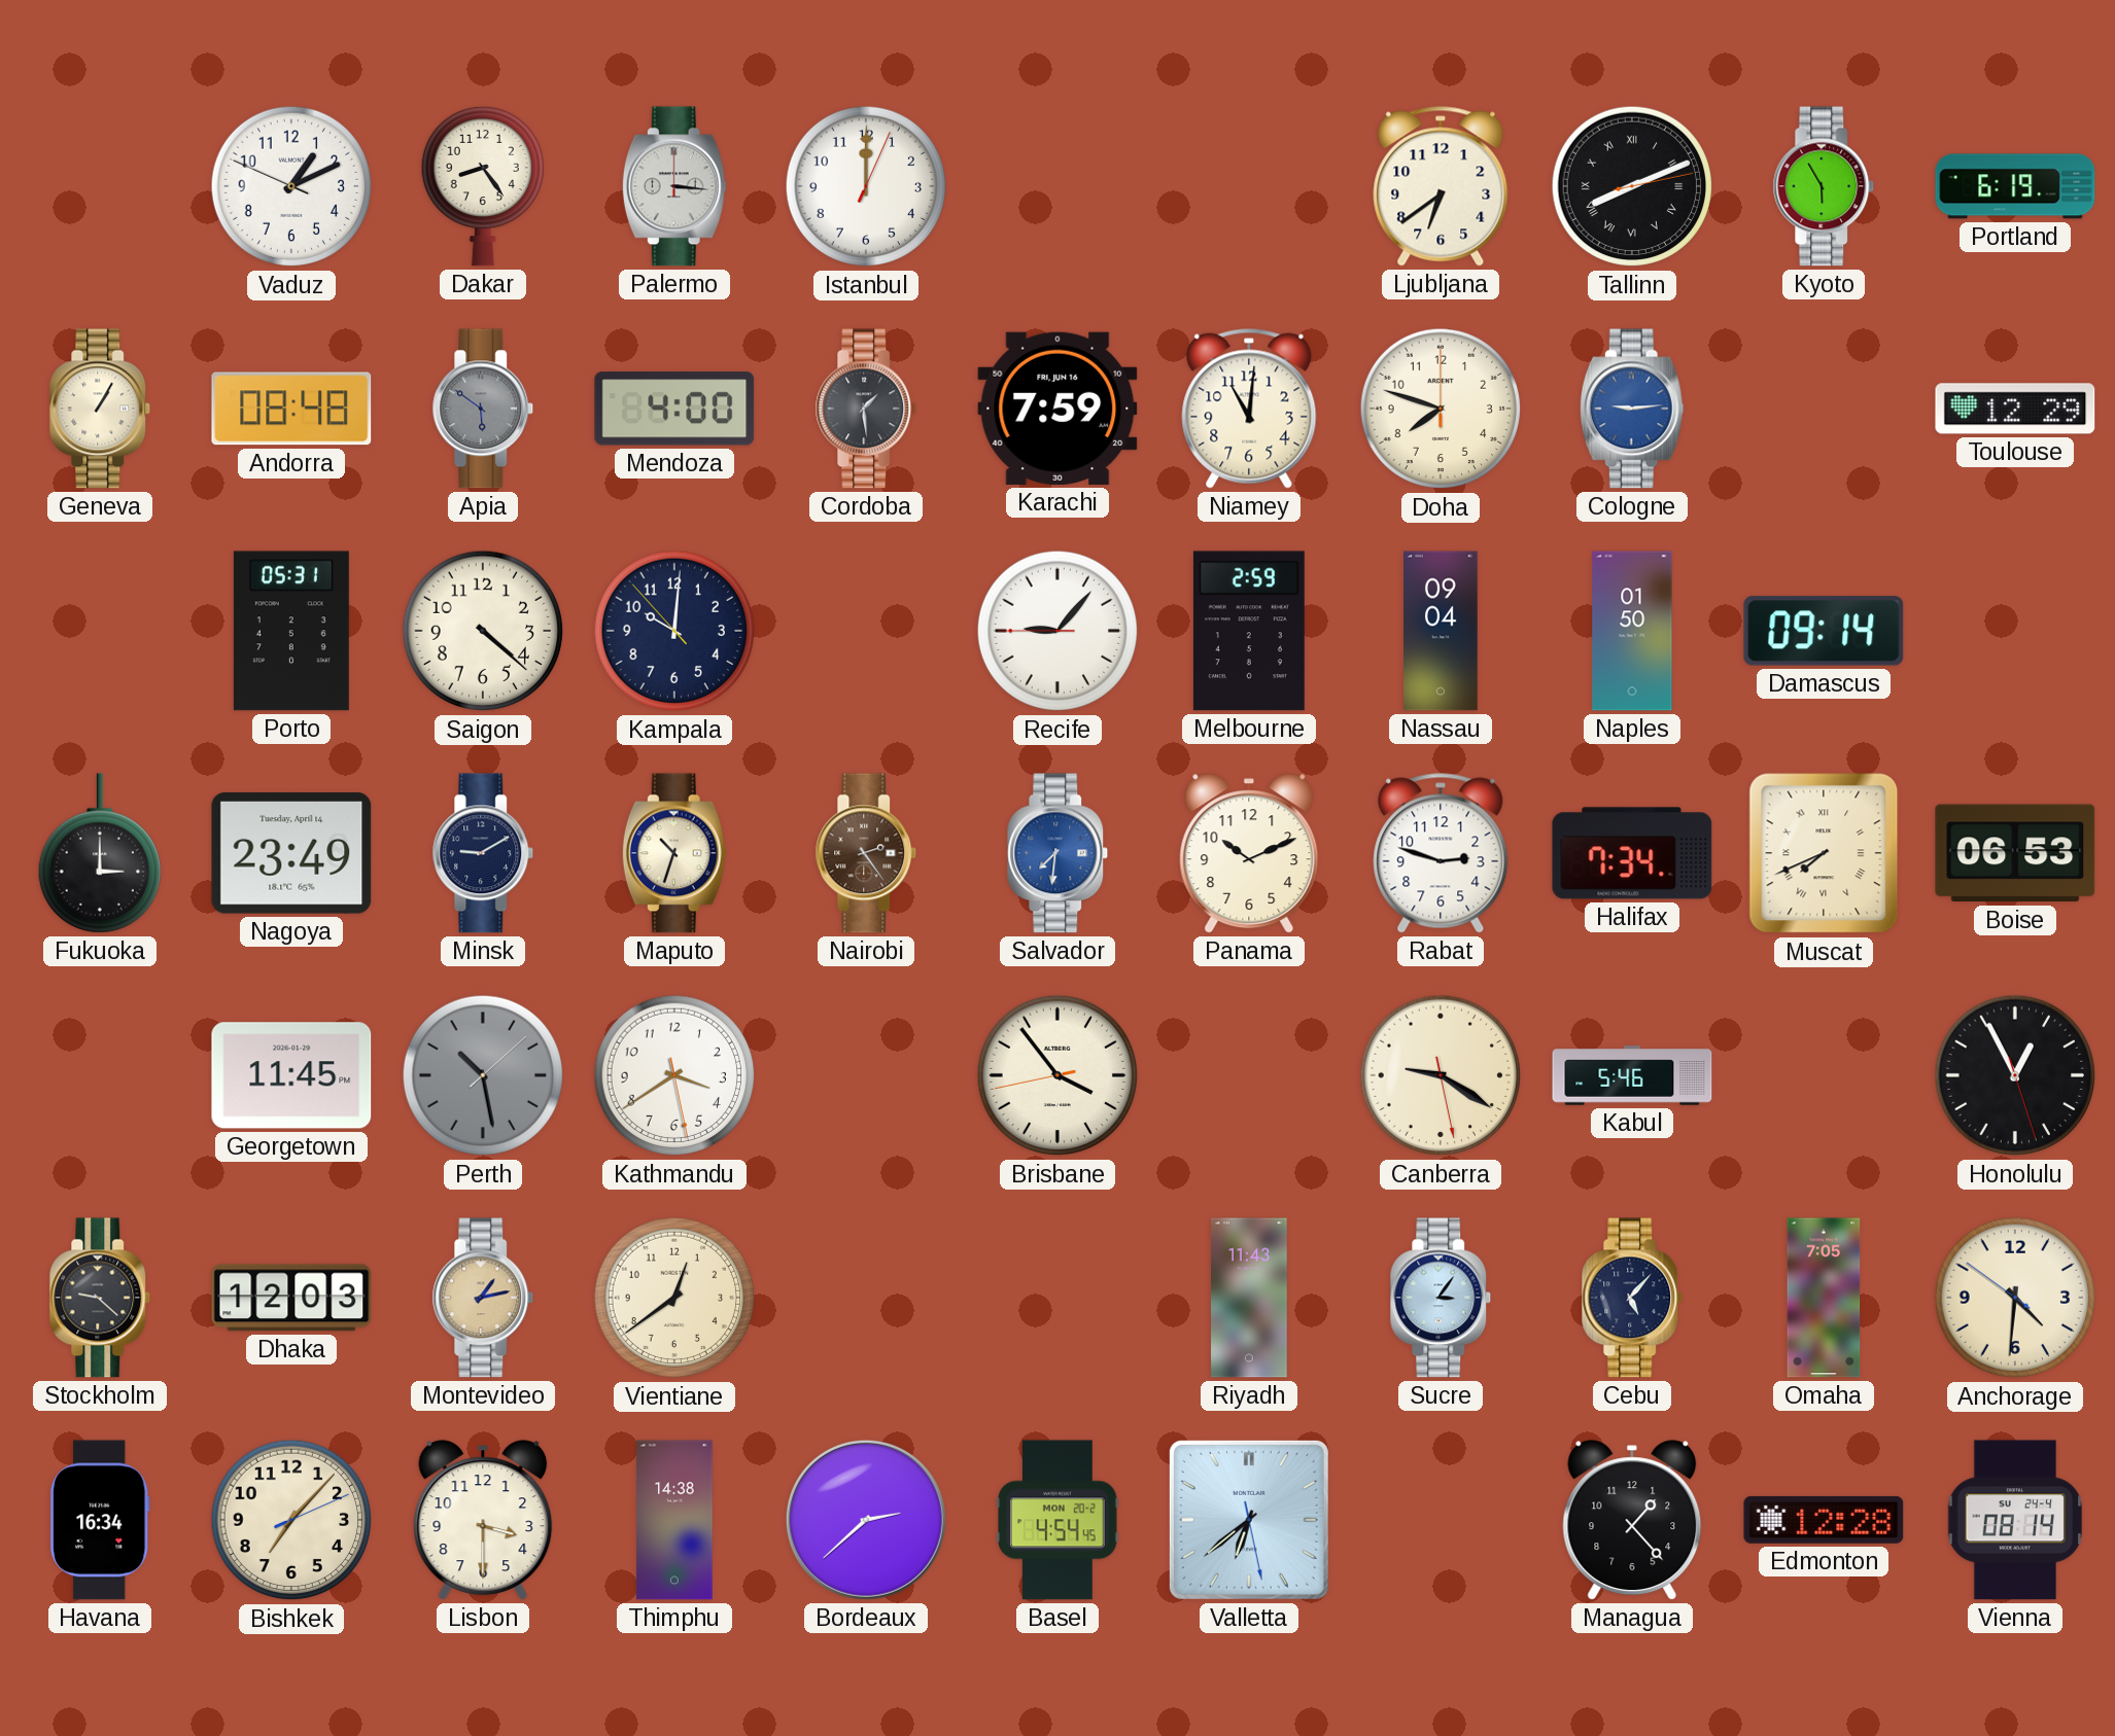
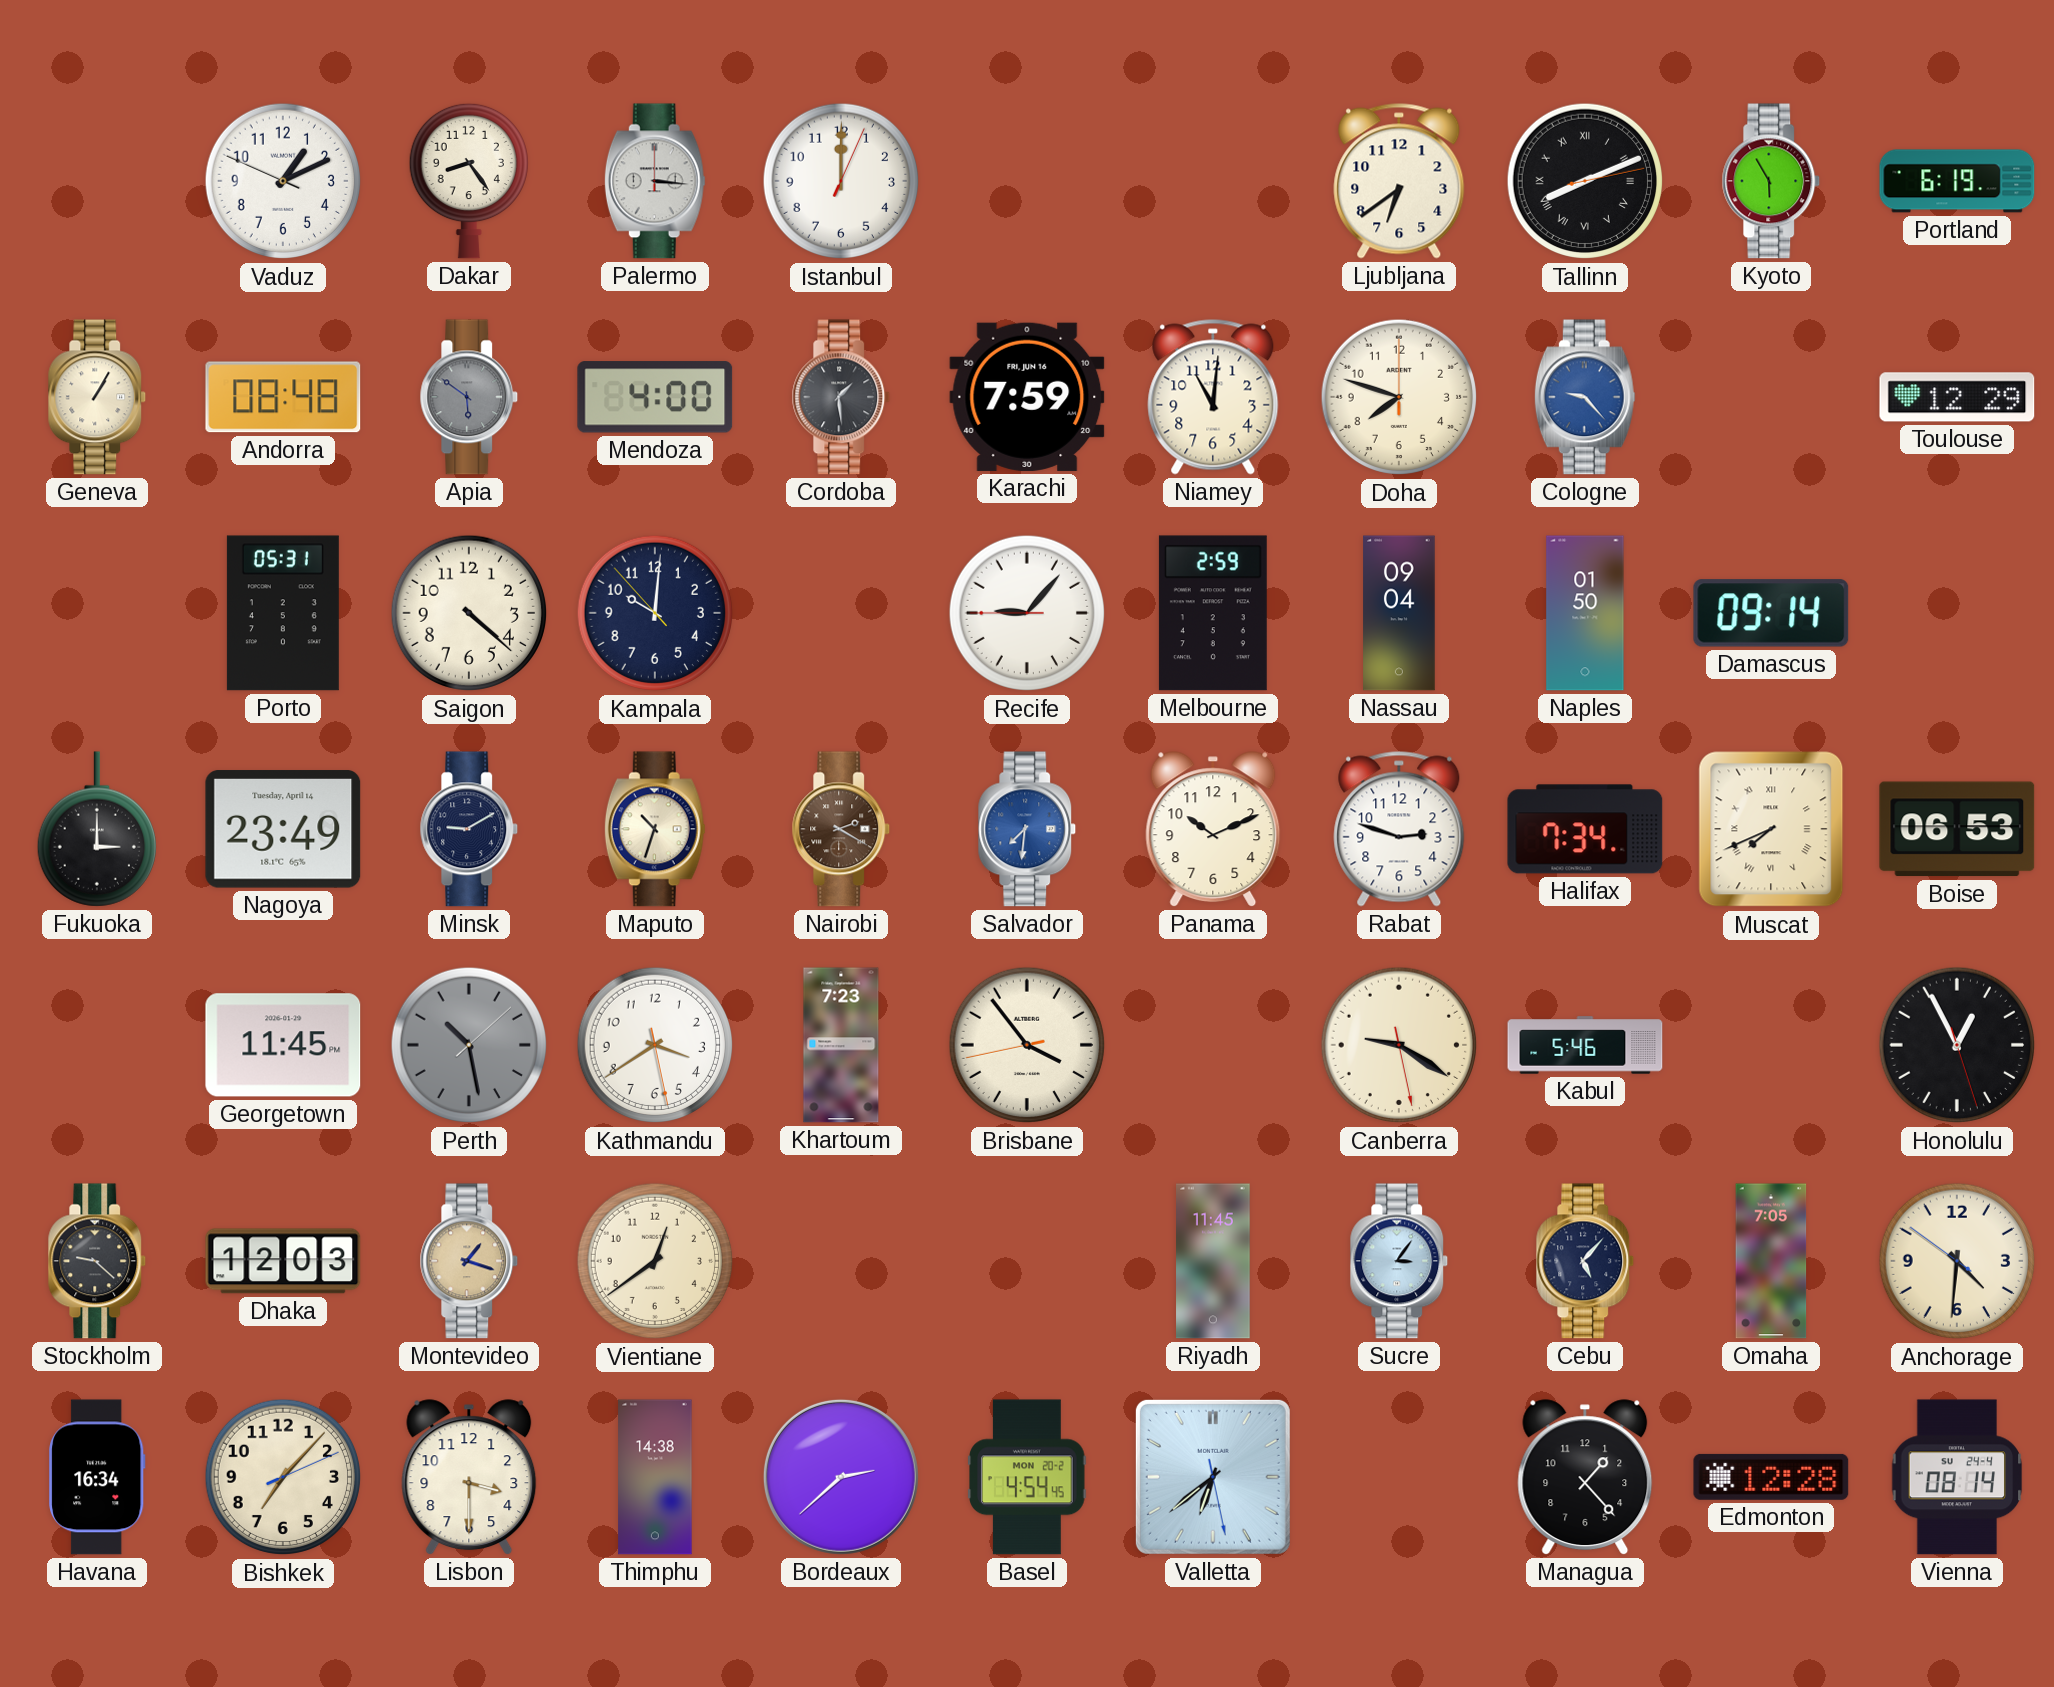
Cologne: 9:14 -> 9:23
Nairobi: 2:24 -> 2:20
Khartoum: none -> 7:23
Montevideo: 1:13 -> 1:18
Riyadh: 11:43 -> 11:45
